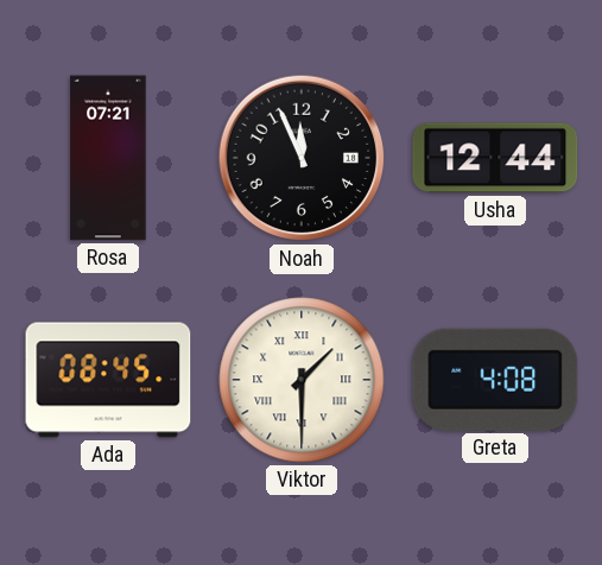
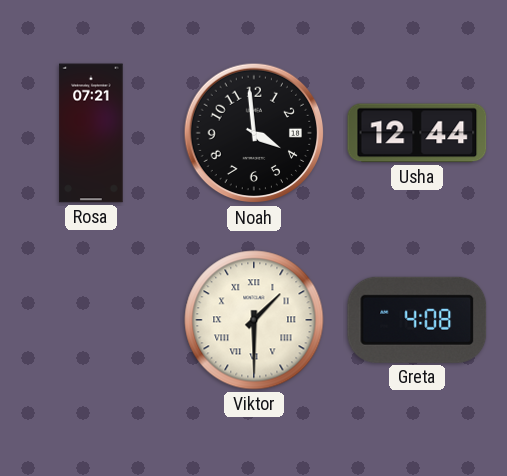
Noah: 11:56 -> 3:59
Ada: 08:45 -> none
